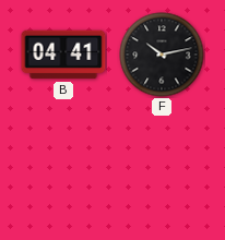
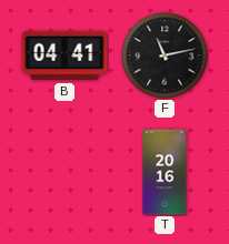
F: 10:13 -> 11:13
T: none -> 20:16
